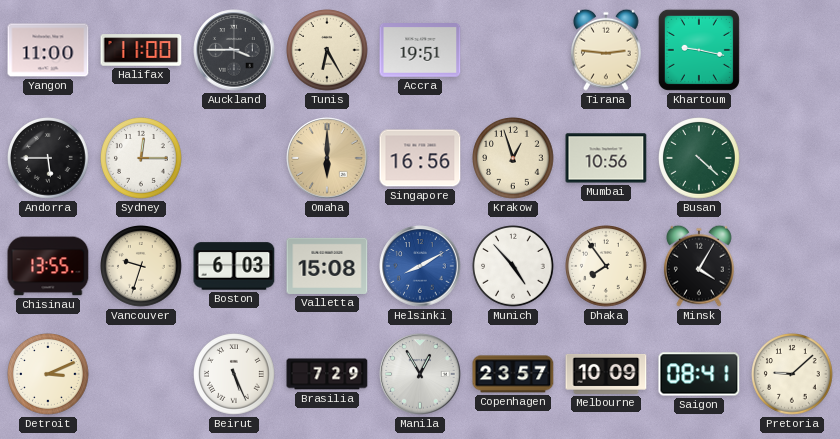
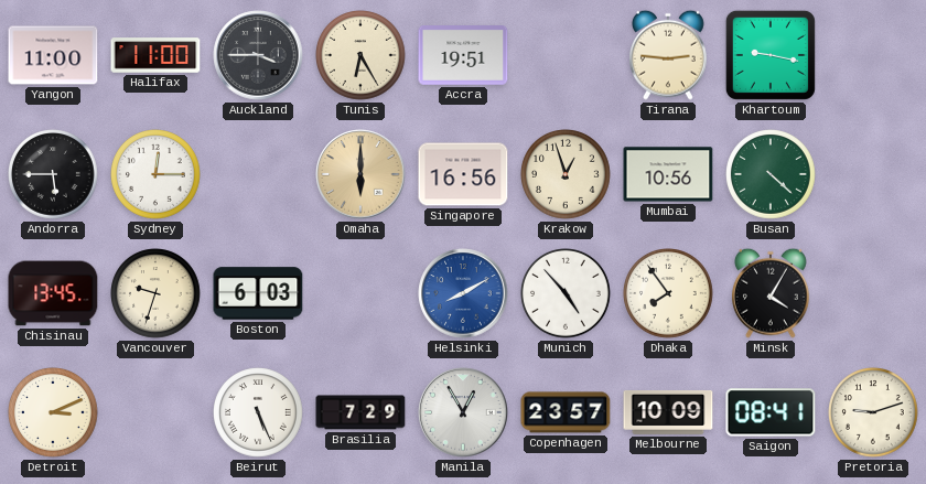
Chisinau: 13:55 -> 13:45
Valletta: 15:08 -> none
Pretoria: 9:08 -> 9:12
